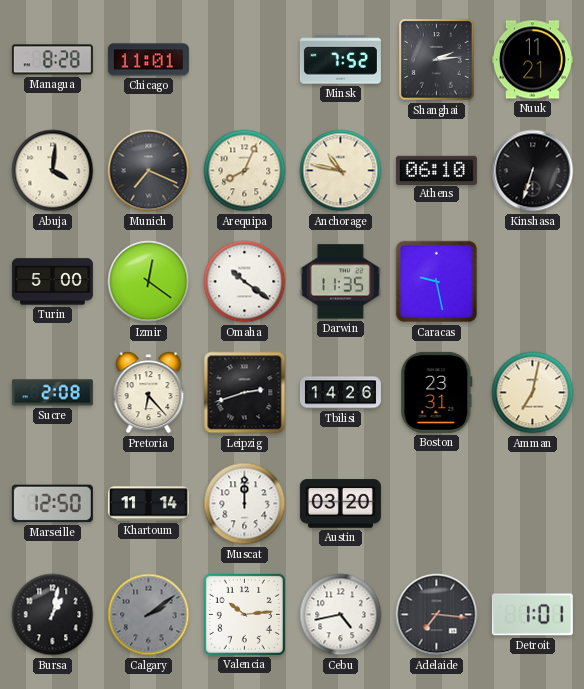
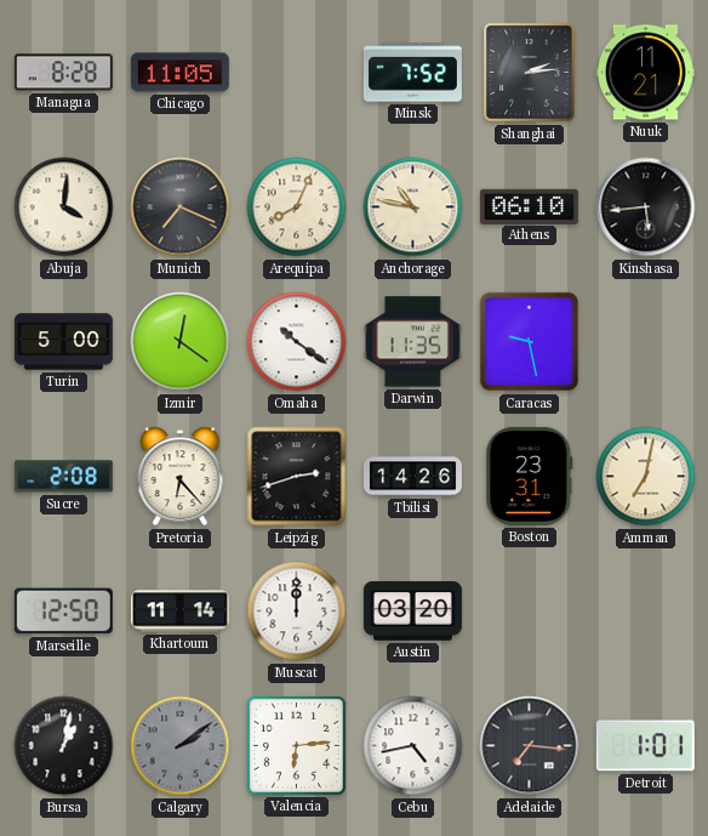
Chicago: 11:01 -> 11:05
Kinshasa: 6:33 -> 5:44
Valencia: 10:14 -> 6:14
